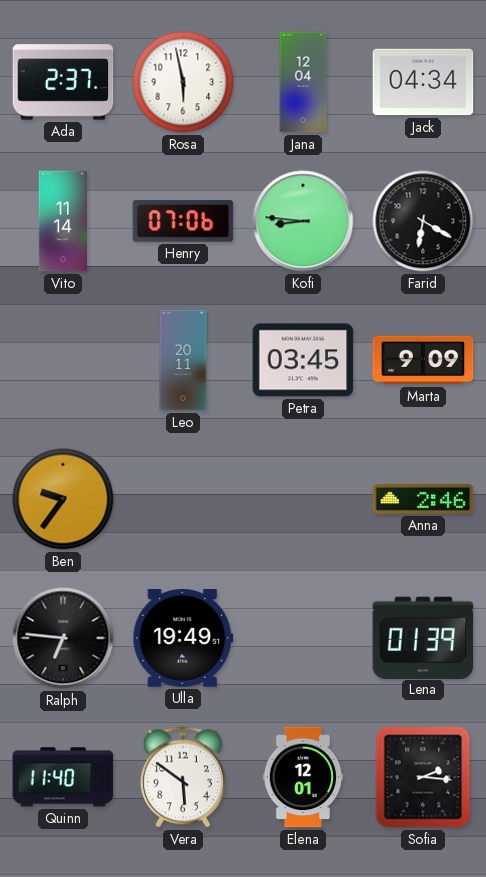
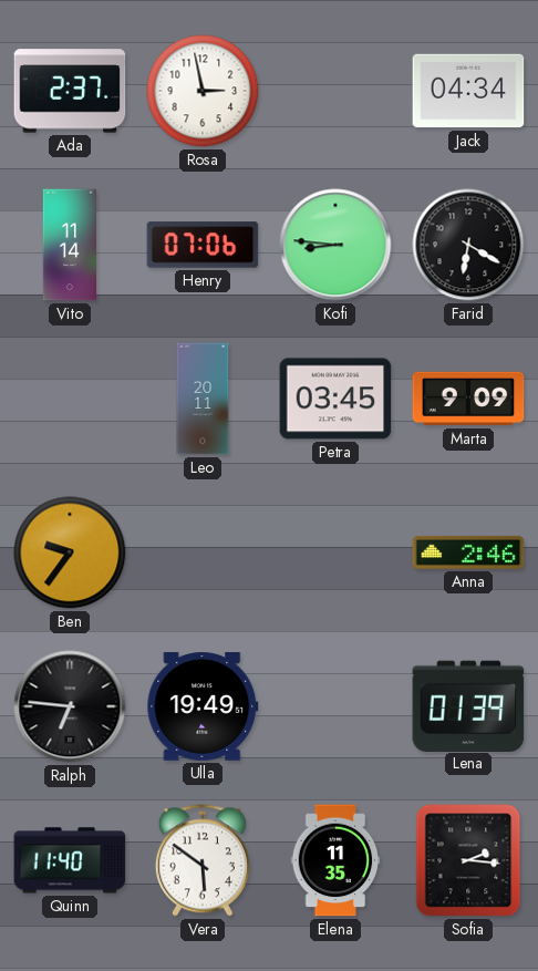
Rosa: 5:58 -> 2:58
Jana: 12:04 -> none
Elena: 12:01 -> 11:35
